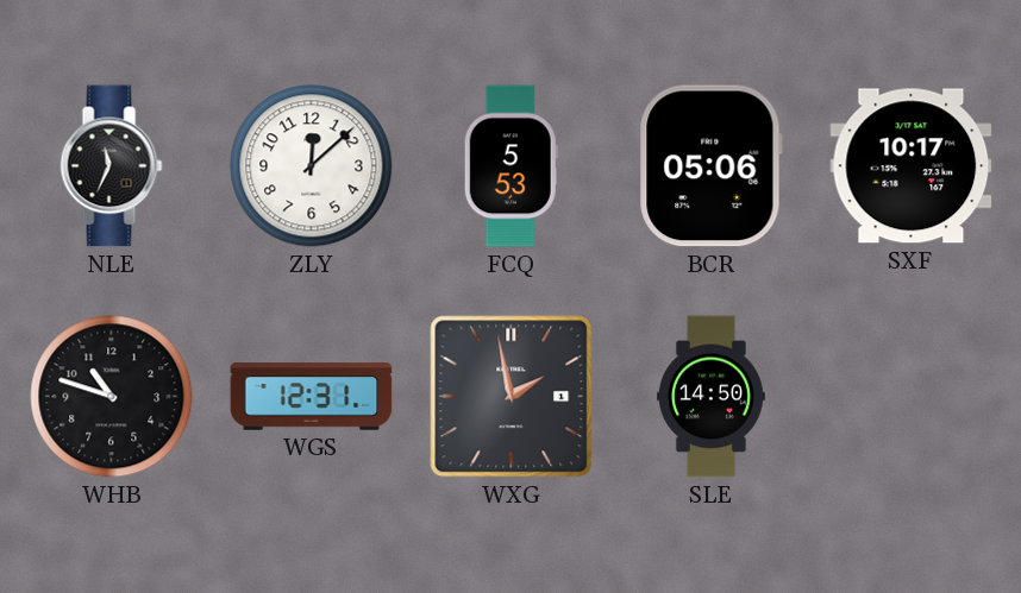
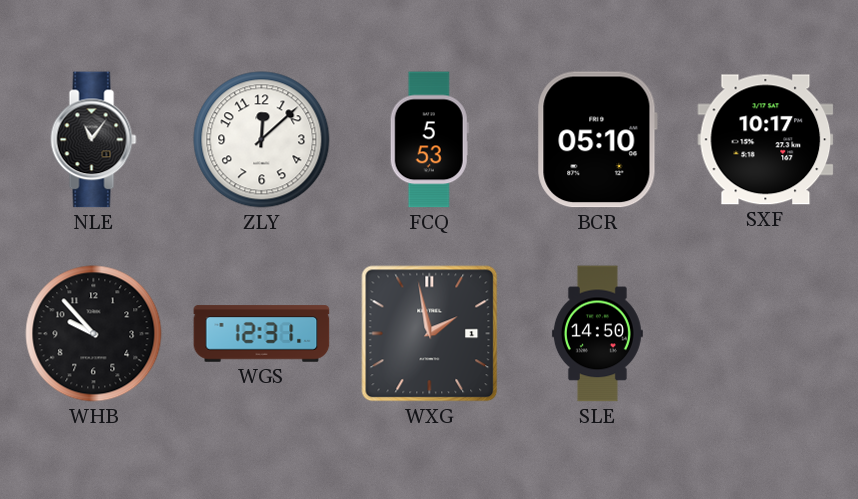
NLE: 11:34 -> 11:06
BCR: 05:06 -> 05:10
WHB: 10:48 -> 9:53
